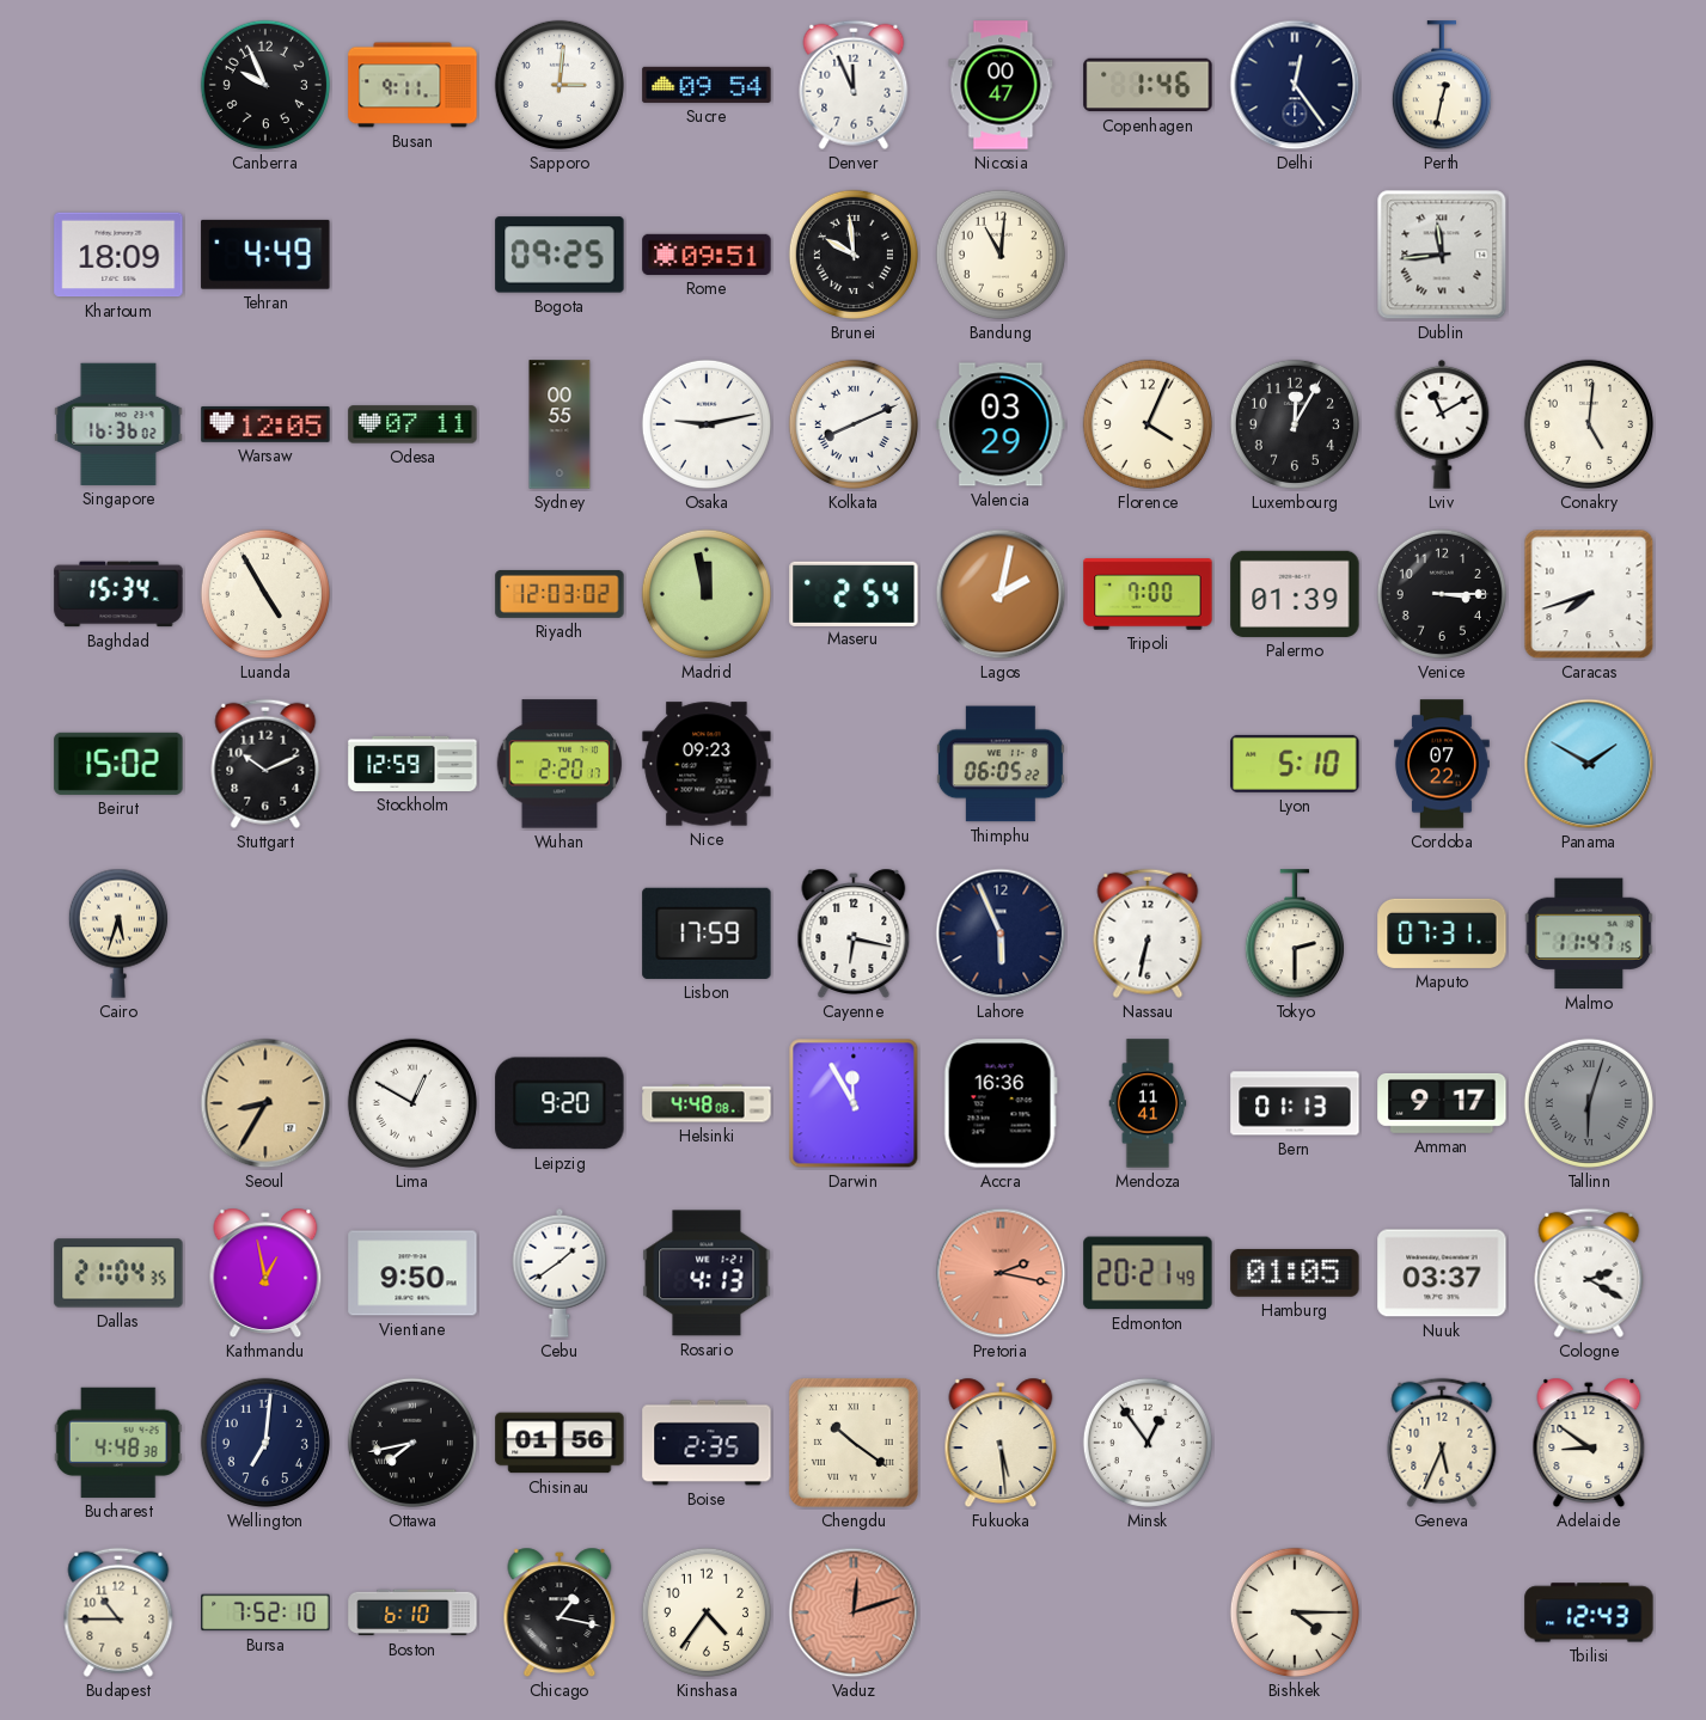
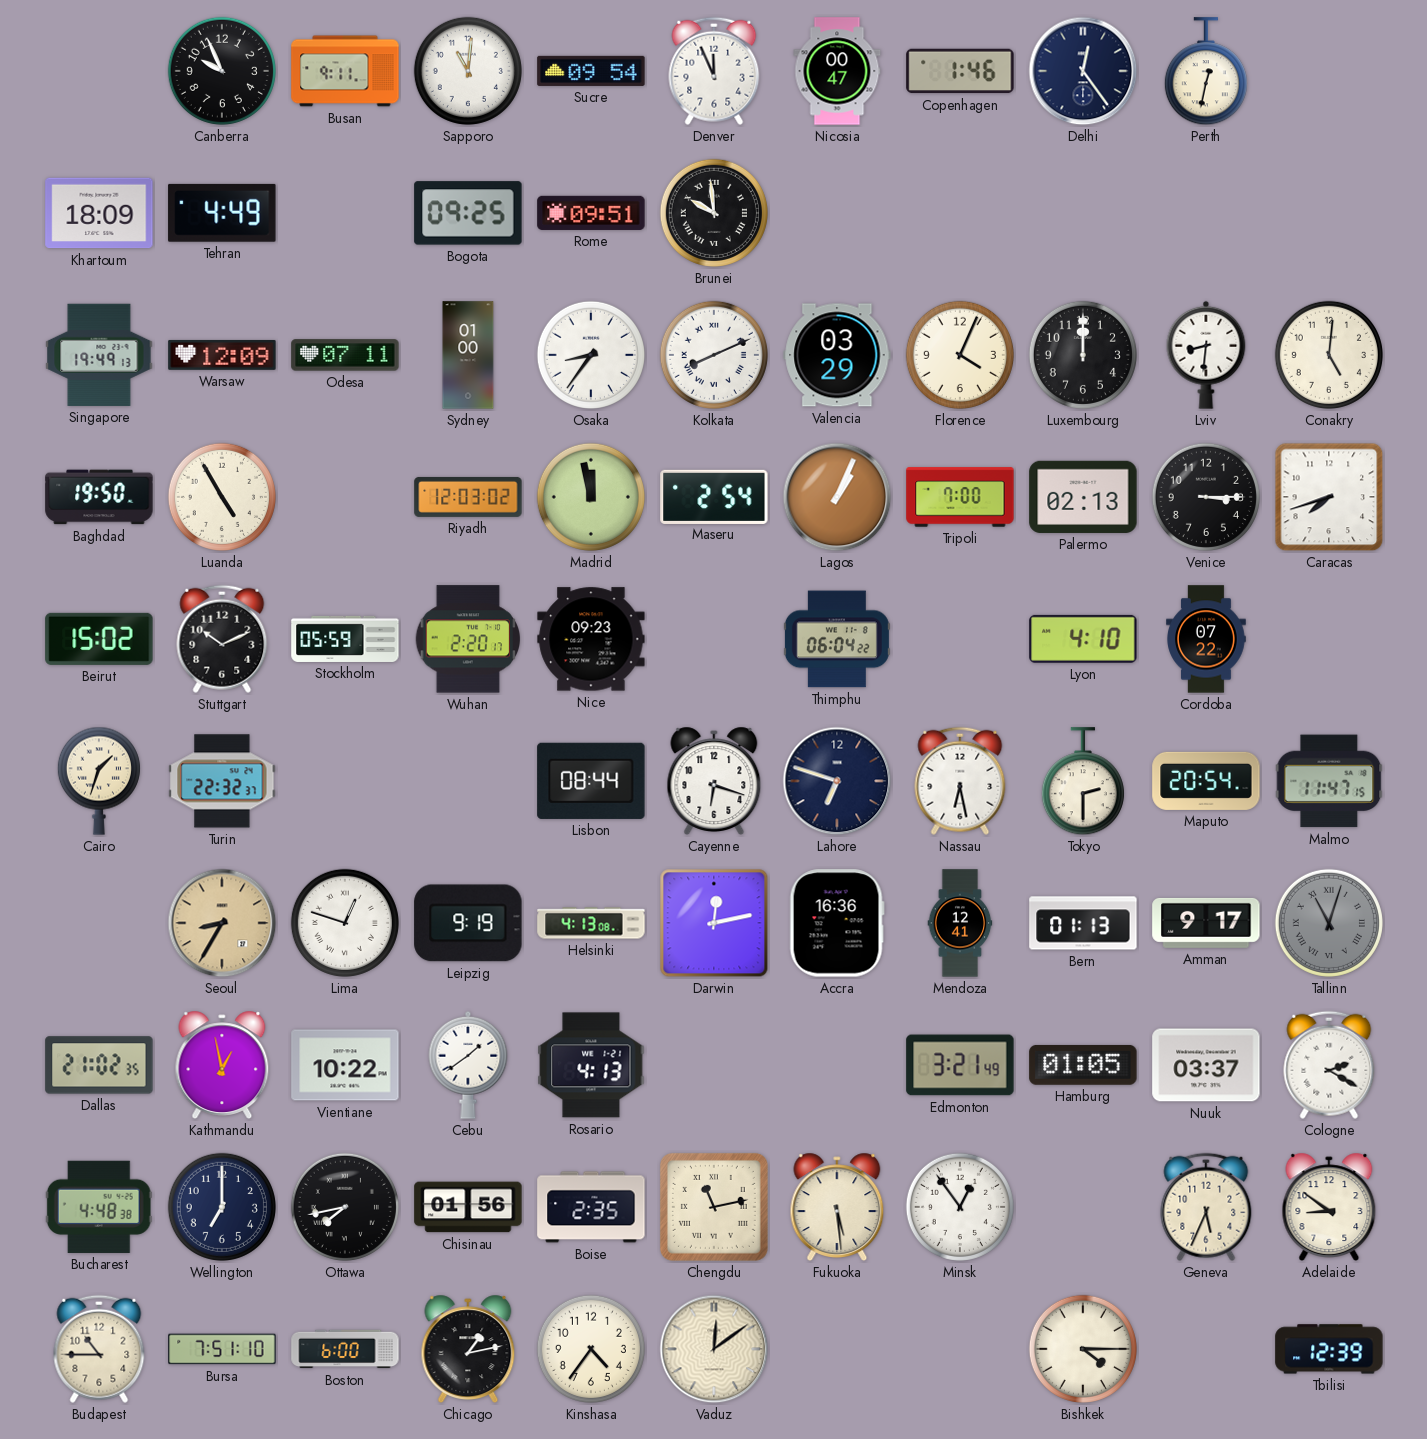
Sapporo: 3:01 -> 11:01
Bandung: 11:01 -> none
Dublin: 11:44 -> none
Singapore: 16:36 -> 19:49
Warsaw: 12:05 -> 12:09
Sydney: 00:55 -> 01:00
Osaka: 9:13 -> 8:36
Luxembourg: 12:05 -> 12:00
Lviv: 11:10 -> 8:31
Baghdad: 15:34 -> 19:50
Lagos: 2:02 -> 1:04
Palermo: 01:39 -> 02:13
Stockholm: 12:59 -> 05:59
Thimphu: 06:05 -> 06:04
Lyon: 5:10 -> 4:10
Panama: 1:50 -> none
Cairo: 5:33 -> 1:33
Turin: none -> 22:32
Lisbon: 17:59 -> 08:44
Cayenne: 6:17 -> 6:18
Lahore: 5:56 -> 6:48
Nassau: 6:32 -> 6:28
Maputo: 07:31 -> 20:54
Lima: 12:50 -> 12:48
Leipzig: 9:20 -> 9:19
Helsinki: 4:48 -> 4:13
Darwin: 11:55 -> 12:13
Mendoza: 11:41 -> 12:41
Tallinn: 6:03 -> 11:03
Dallas: 21:04 -> 21:02
Vientiane: 9:50 -> 10:22
Pretoria: 2:17 -> none
Edmonton: 20:21 -> 3:21
Wellington: 7:01 -> 7:00
Chengdu: 10:21 -> 11:13
Bursa: 7:52 -> 7:51
Boston: 6:10 -> 6:00
Chicago: 1:17 -> 1:13
Vaduz: 12:12 -> 12:09
Vaduz dial: salmon -> cream
Tbilisi: 12:43 -> 12:39
